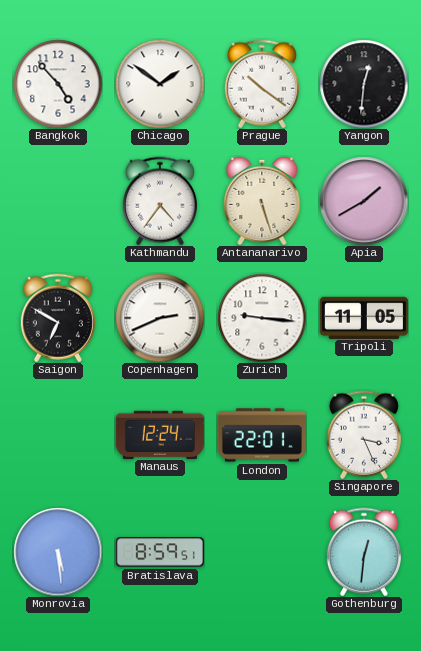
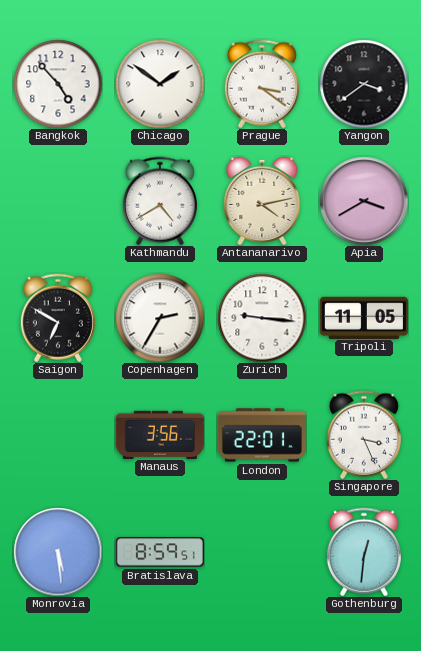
Prague: 10:21 -> 3:21
Yangon: 12:31 -> 3:39
Kathmandu: 4:36 -> 4:40
Antananarivo: 5:27 -> 4:13
Apia: 1:40 -> 3:40
Copenhagen: 2:41 -> 2:35
Manaus: 12:24 -> 3:56
